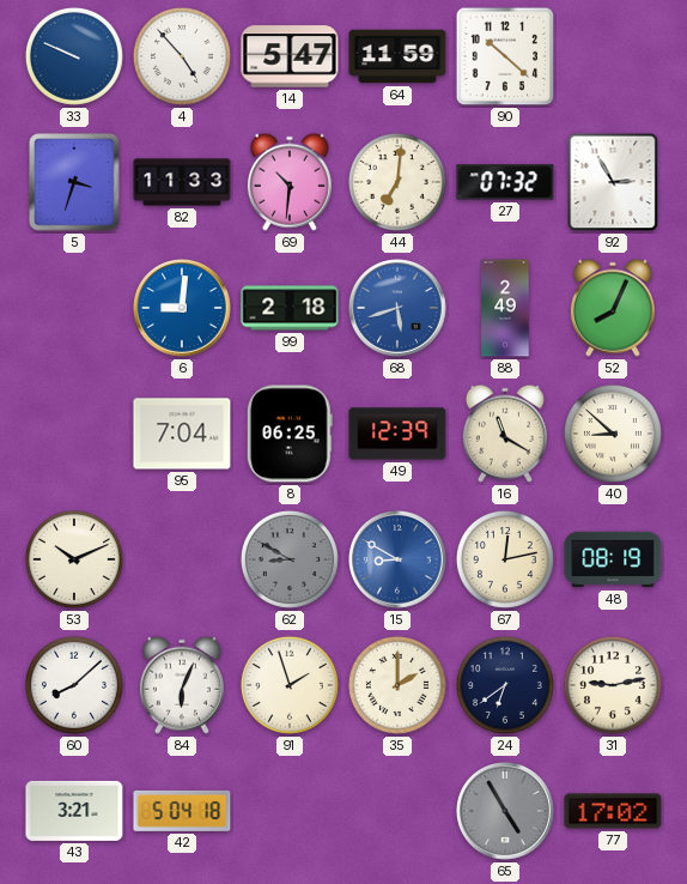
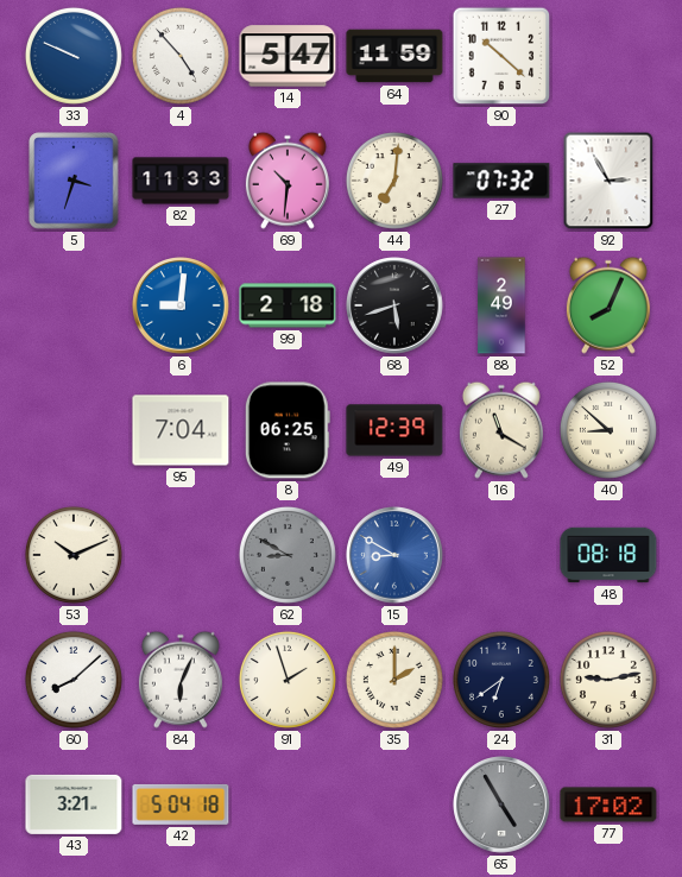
68 dial: blue -> black
67: 12:13 -> none
48: 08:19 -> 08:18
